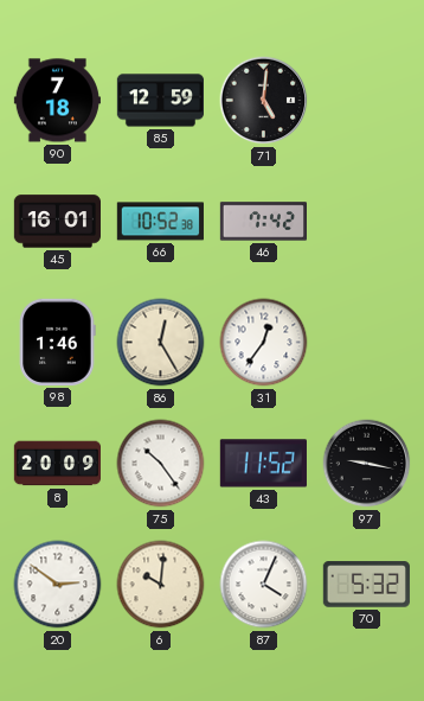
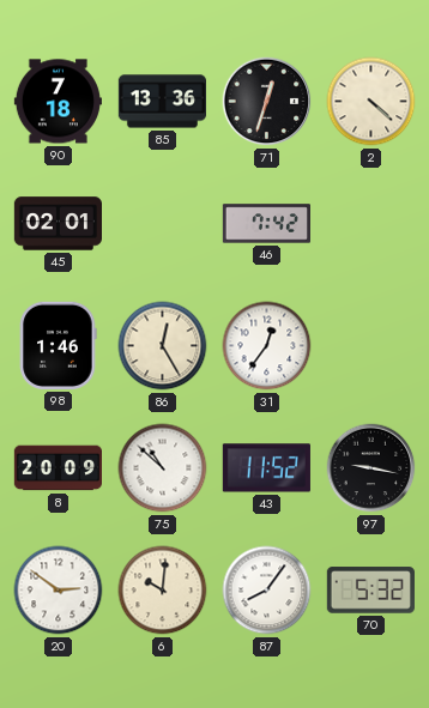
85: 12:59 -> 13:36
71: 5:01 -> 12:33
2: none -> 4:22
45: 16:01 -> 02:01
66: 10:52 -> none
75: 10:24 -> 10:52
87: 4:04 -> 8:06
